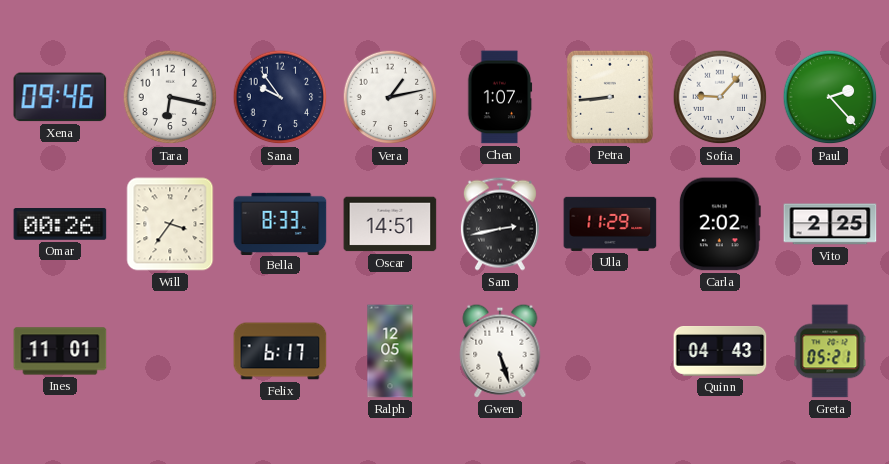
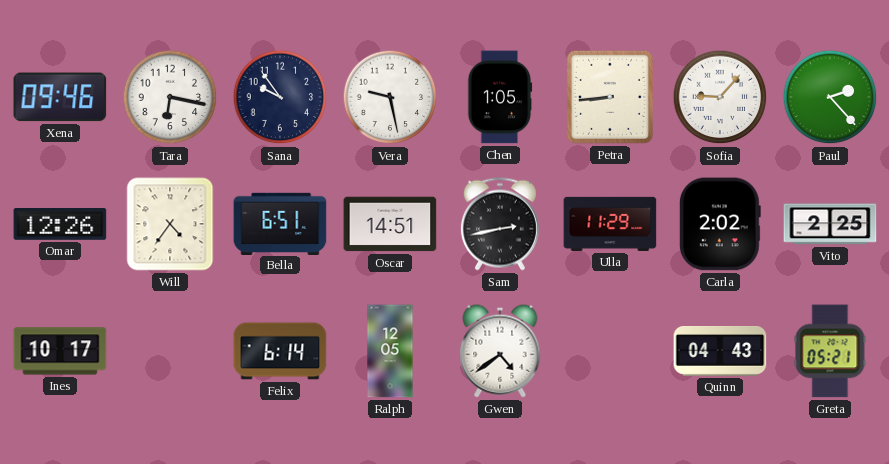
Vera: 1:13 -> 9:28
Chen: 1:07 -> 1:05
Omar: 00:26 -> 12:26
Will: 3:36 -> 4:36
Bella: 8:33 -> 6:51
Ines: 11:01 -> 10:17
Felix: 6:17 -> 6:14
Gwen: 5:27 -> 4:39
